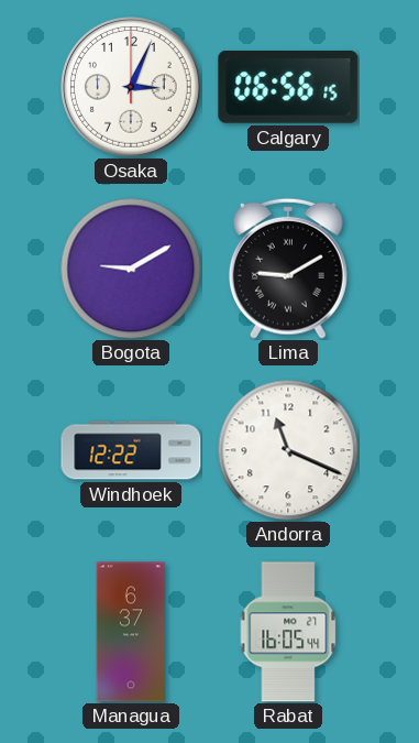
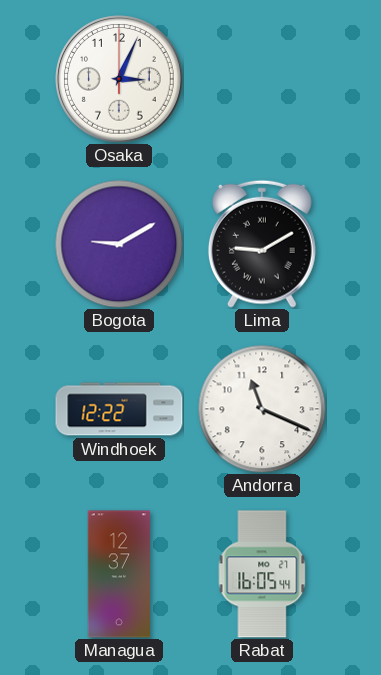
Calgary: 06:56 -> none
Managua: 6:37 -> 12:37
